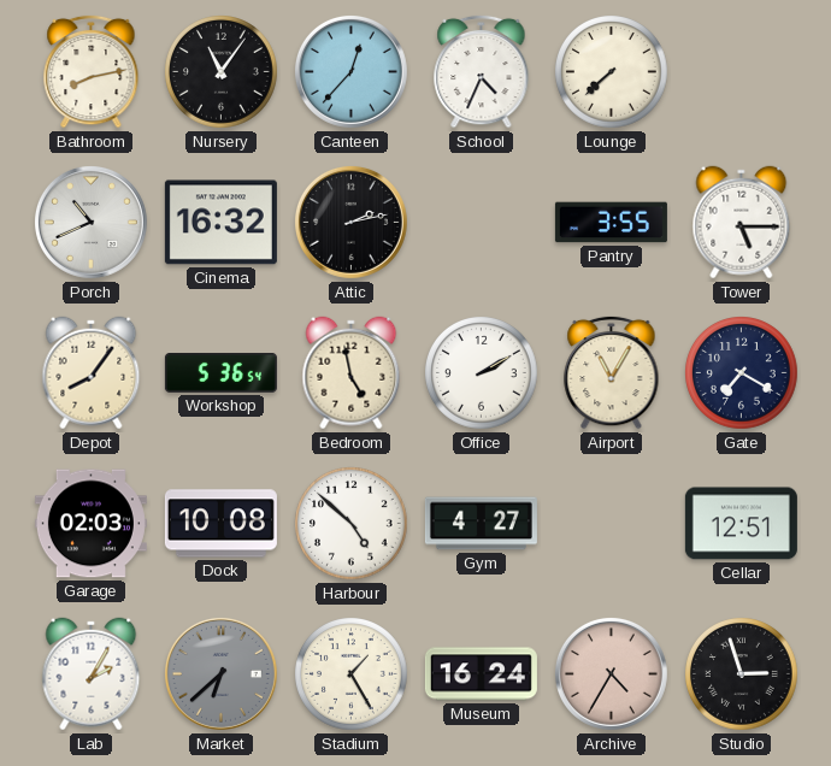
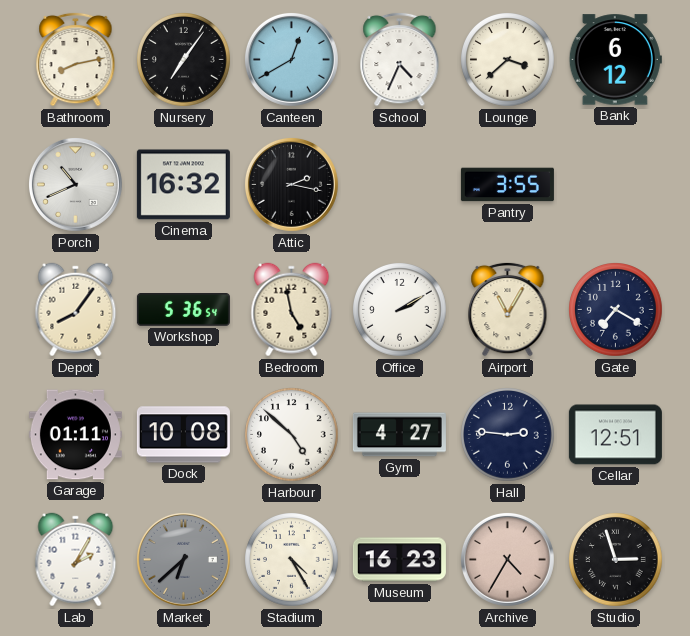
Nursery: 11:06 -> 7:06
Canteen: 12:37 -> 12:40
Lounge: 7:38 -> 3:38
Bank: none -> 6:12
Attic: 2:13 -> 2:17
Tower: 5:15 -> none
Garage: 02:03 -> 01:11
Hall: none -> 2:46
Stadium: 1:25 -> 4:25
Museum: 16:24 -> 16:23
